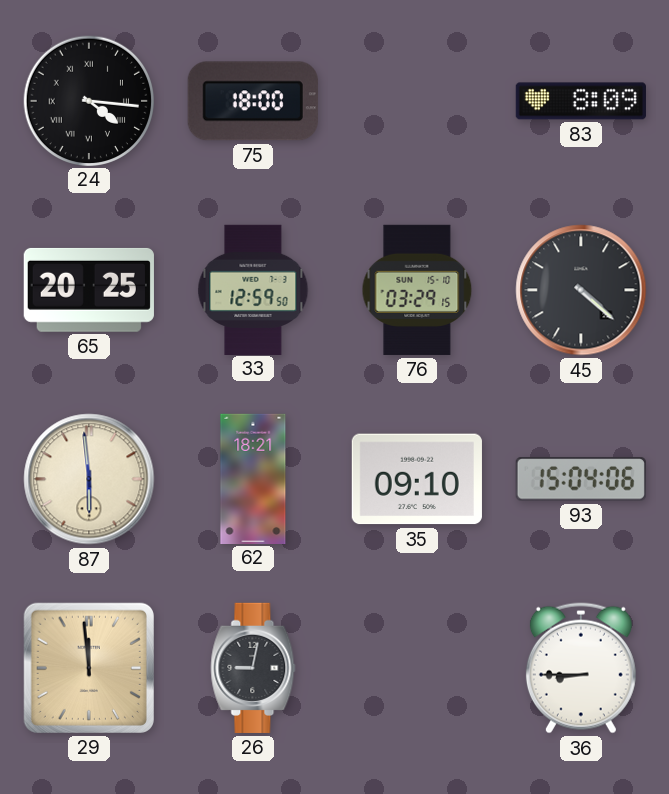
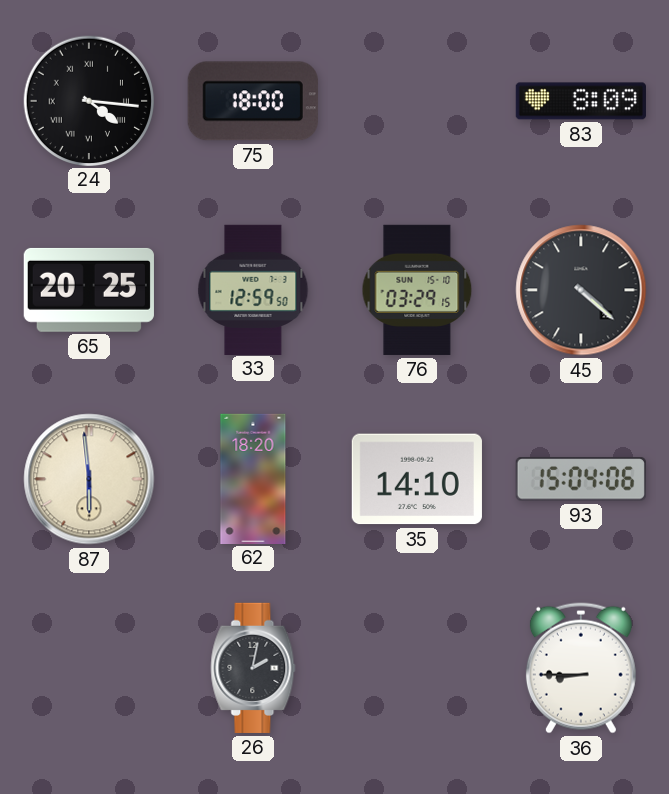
62: 18:21 -> 18:20
35: 09:10 -> 14:10
29: 11:59 -> none
26: 9:02 -> 2:02
